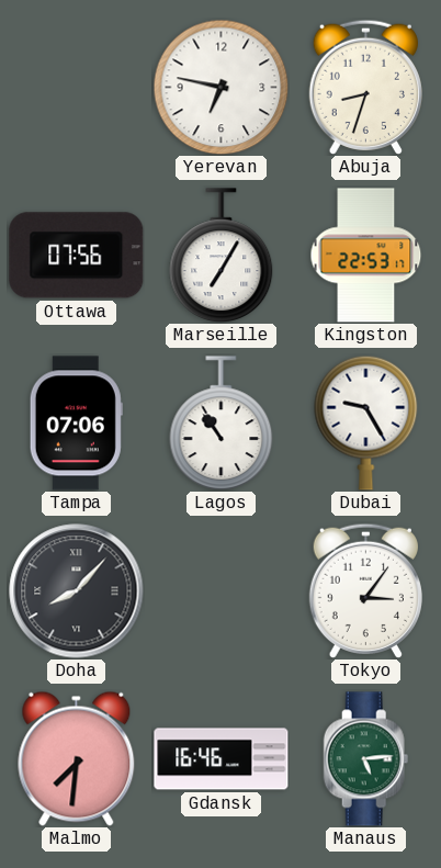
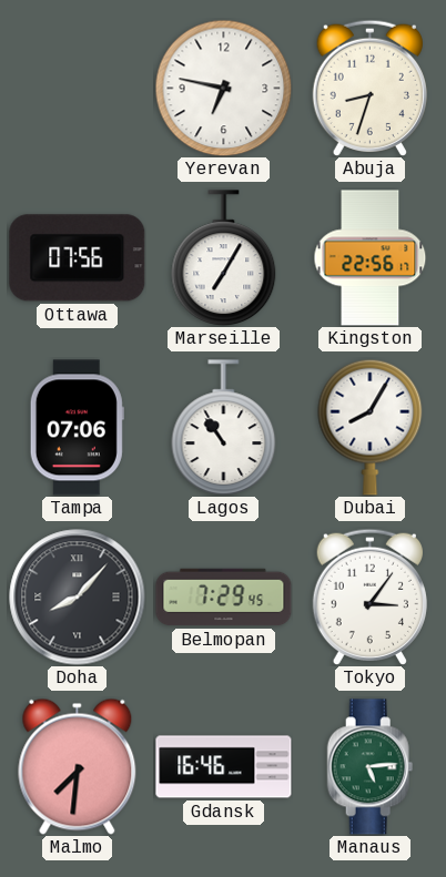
Kingston: 22:53 -> 22:56
Dubai: 9:25 -> 8:05
Belmopan: none -> 7:29
